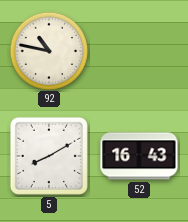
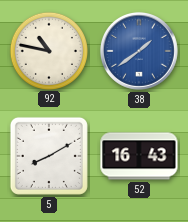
38: none -> 1:39
